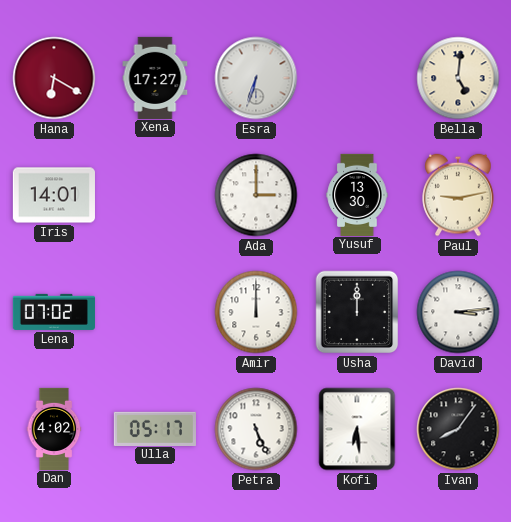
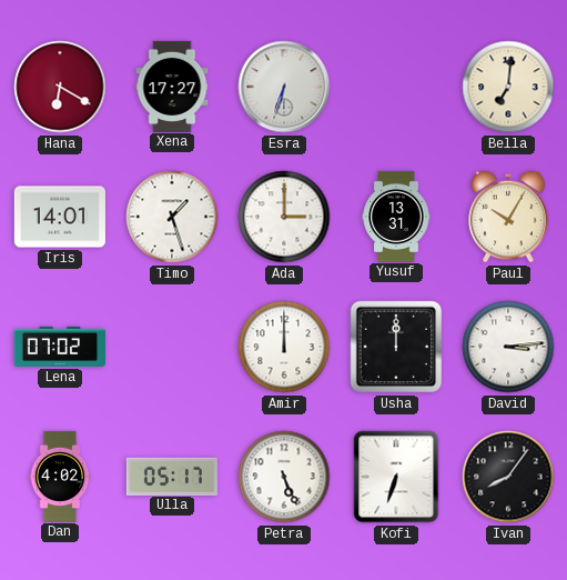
Bella: 5:01 -> 7:01
Timo: none -> 1:27
Yusuf: 13:30 -> 13:31
Paul: 9:13 -> 10:05
Kofi: 6:29 -> 6:33
